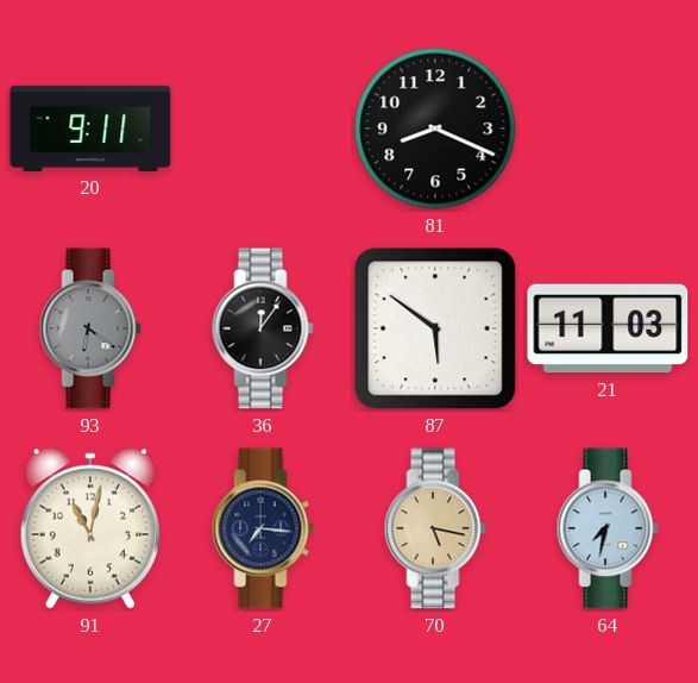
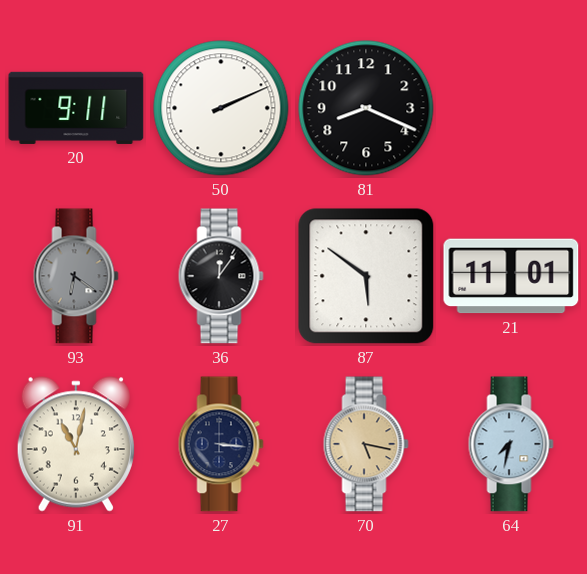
50: none -> 2:11
21: 11:03 -> 11:01
27: 7:16 -> 3:16
